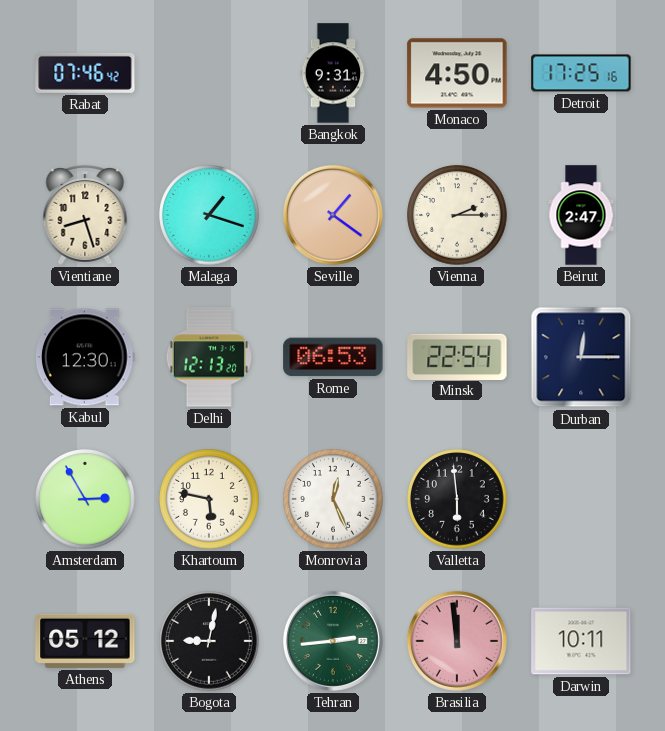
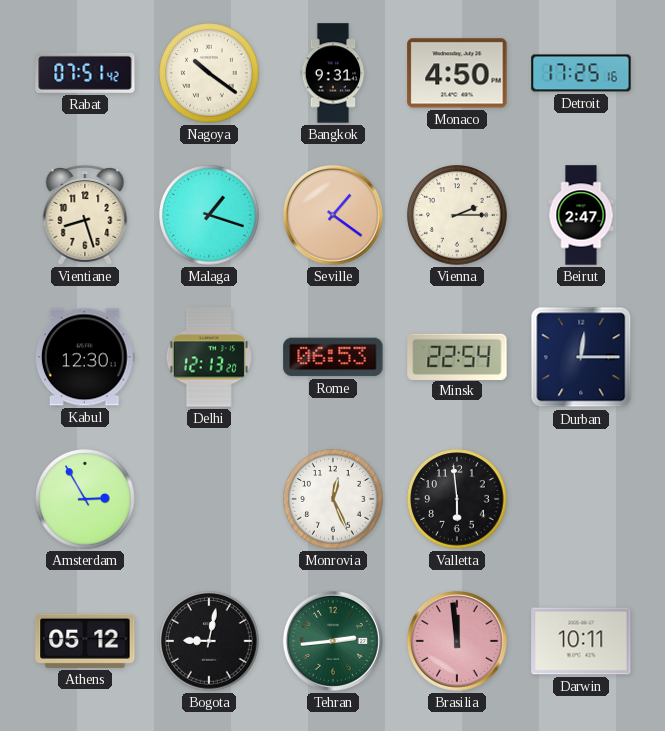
Rabat: 07:46 -> 07:51
Nagoya: none -> 10:21
Khartoum: 5:47 -> none
